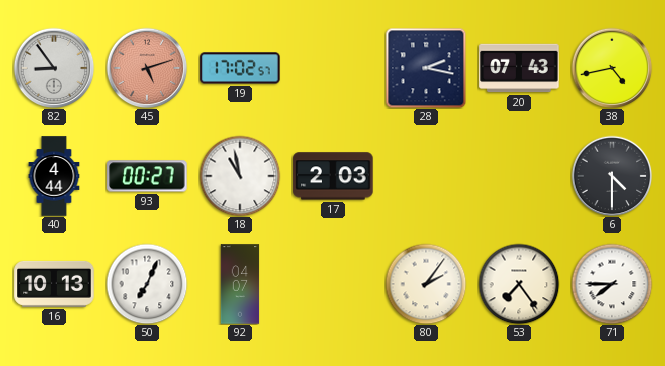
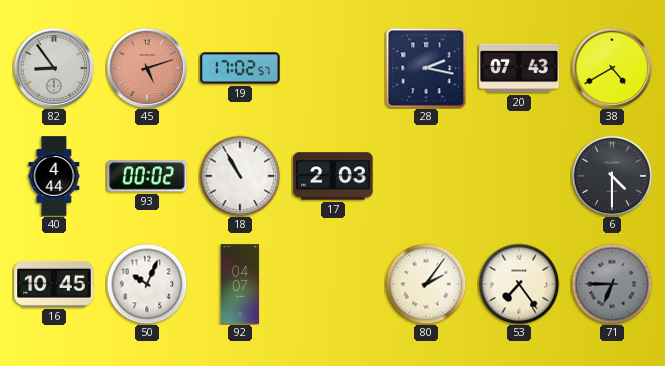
38: 4:43 -> 4:40
93: 00:27 -> 00:02
18: 10:58 -> 10:55
16: 10:13 -> 10:45
50: 7:04 -> 10:04
71: 7:45 -> 6:45
71 dial: white -> grey
